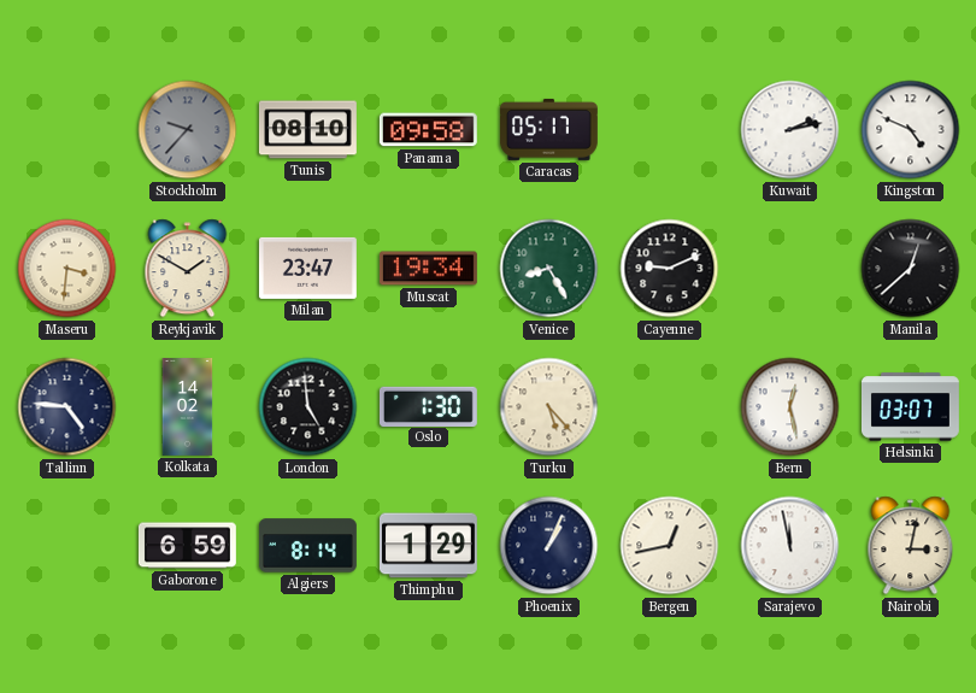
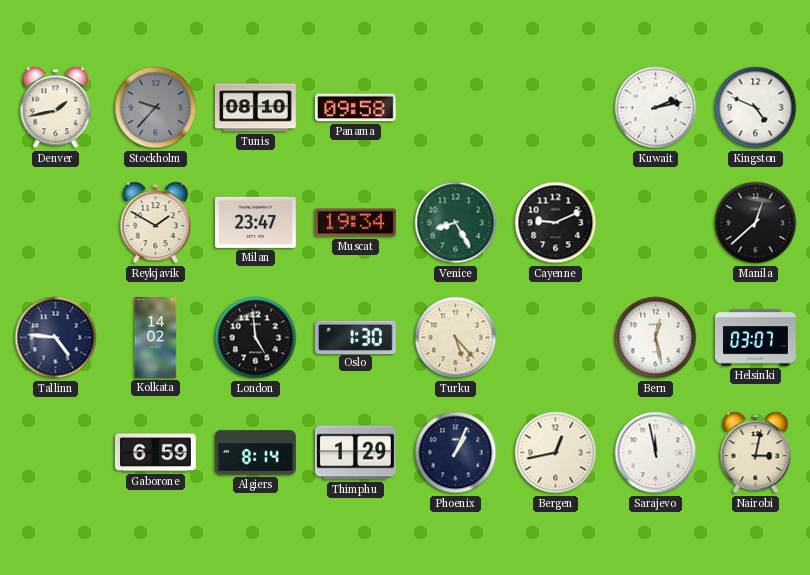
Denver: none -> 1:43
Caracas: 05:17 -> none
Maseru: 3:31 -> none
